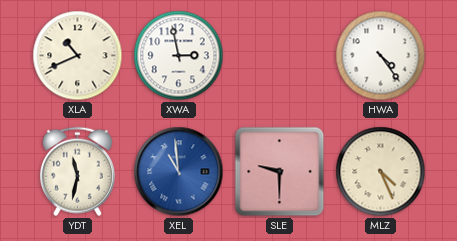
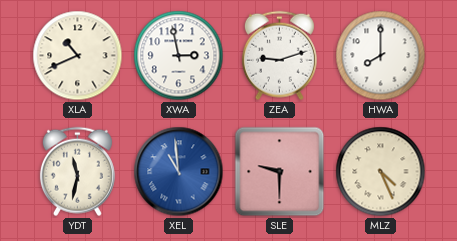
ZEA: none -> 9:12
HWA: 4:24 -> 8:00
